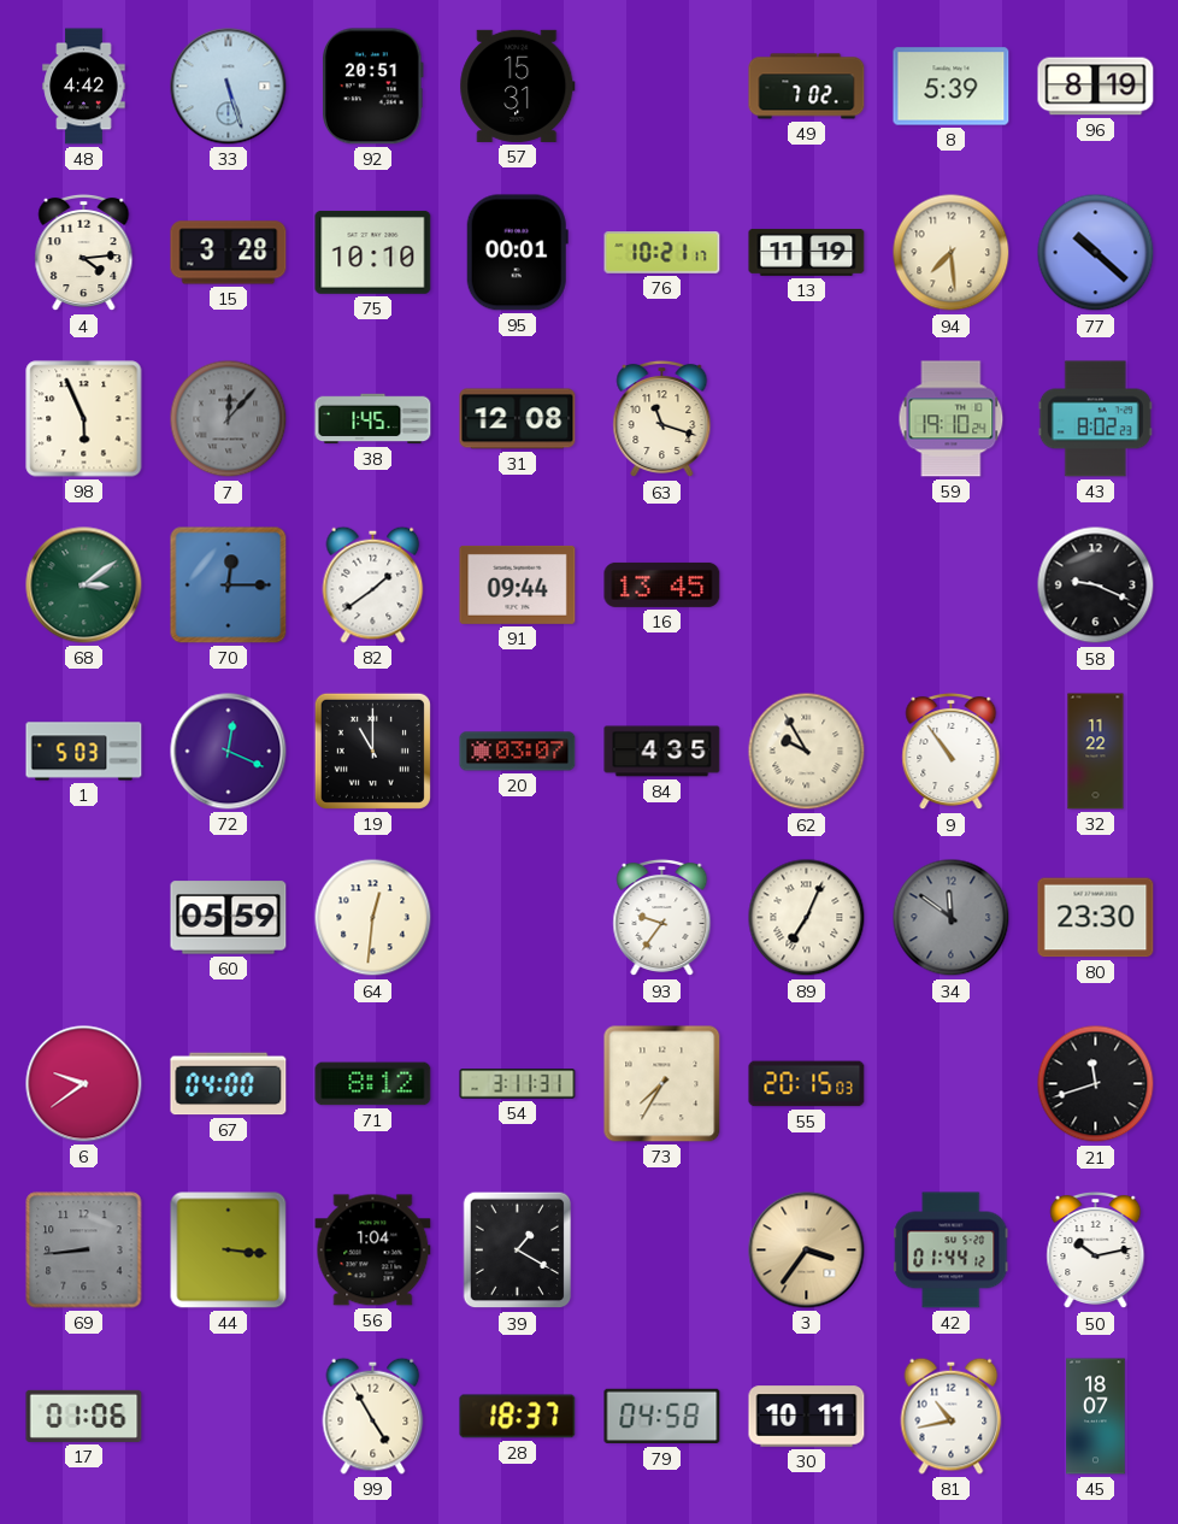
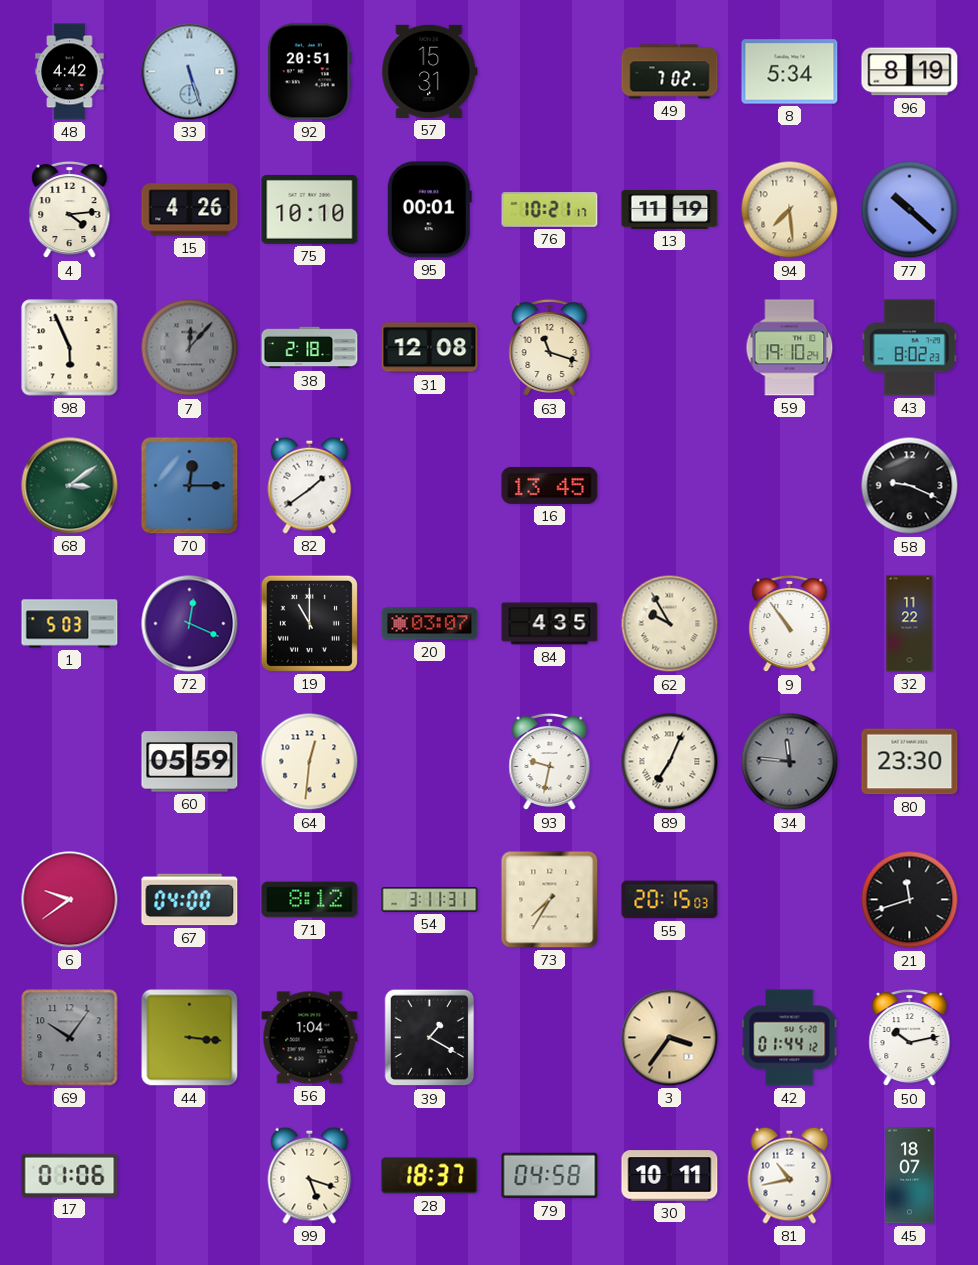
8: 5:39 -> 5:34
15: 3:28 -> 4:26
38: 1:45 -> 2:18
91: 09:44 -> none
93: 9:36 -> 9:32
34: 11:51 -> 11:46
69: 8:44 -> 10:06
99: 4:55 -> 5:18
